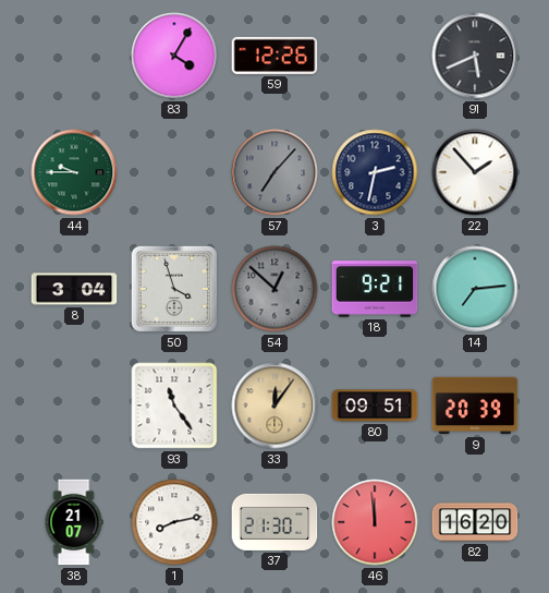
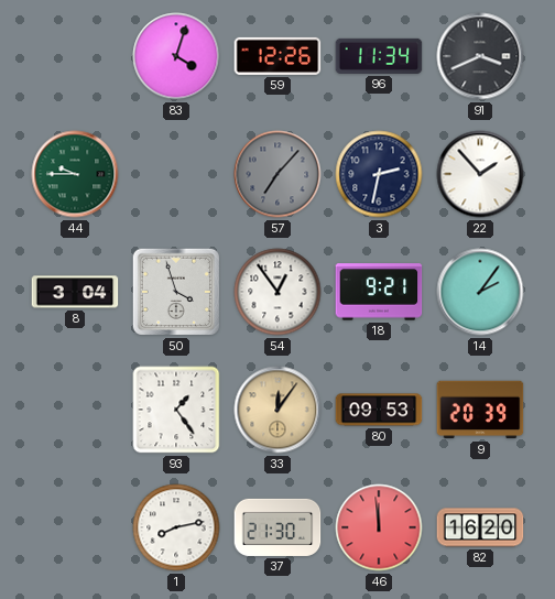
83: 4:05 -> 4:03
96: none -> 11:34
91: 5:41 -> 3:41
54: 12:52 -> 12:54
54 dial: grey -> white
14: 7:14 -> 2:06
93: 11:24 -> 1:24
80: 09:51 -> 09:53
38: 21:07 -> none
